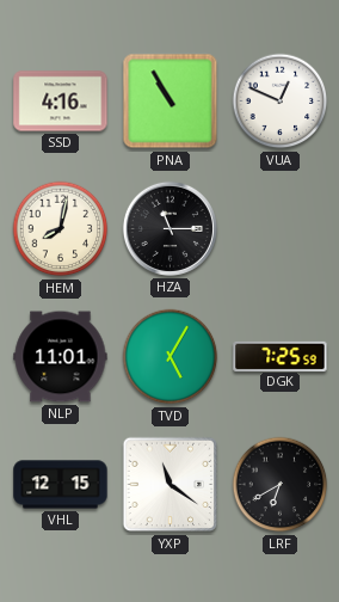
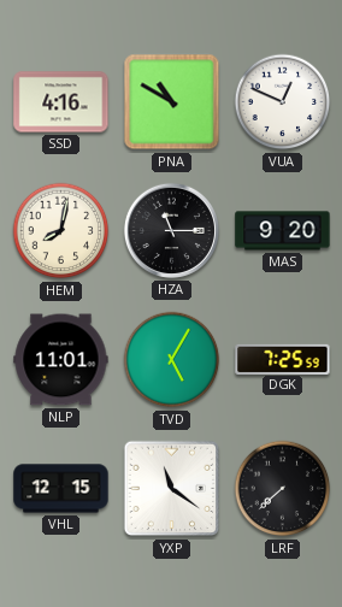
PNA: 10:55 -> 10:50
MAS: none -> 9:20
LRF: 6:40 -> 7:38
